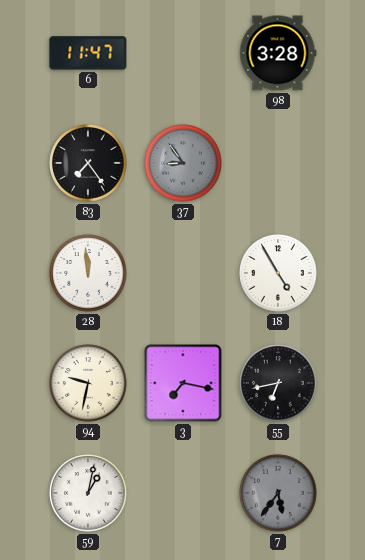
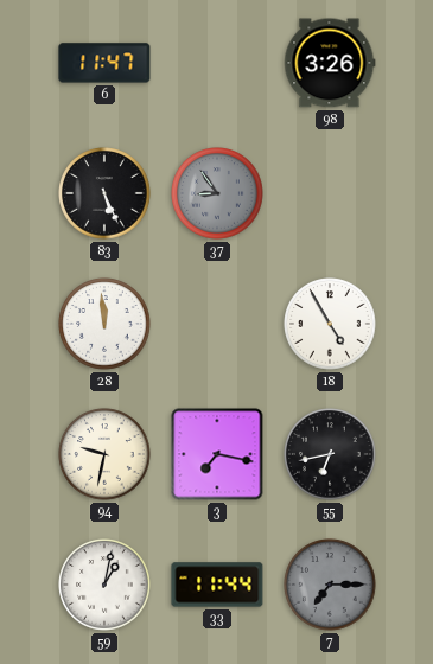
98: 3:28 -> 3:26
83: 7:24 -> 5:26
33: none -> 11:44
7: 5:36 -> 7:15
